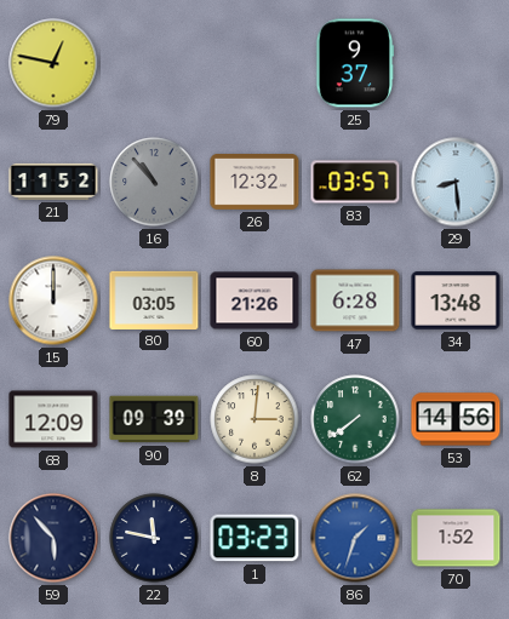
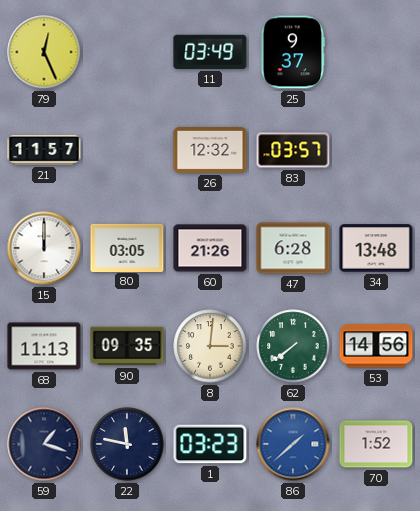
79: 12:47 -> 12:26
11: none -> 03:49
21: 11:52 -> 11:57
16: 10:53 -> none
29: 8:29 -> none
68: 12:09 -> 11:13
90: 09:39 -> 09:35
59: 5:53 -> 1:18
86: 1:33 -> 1:38
